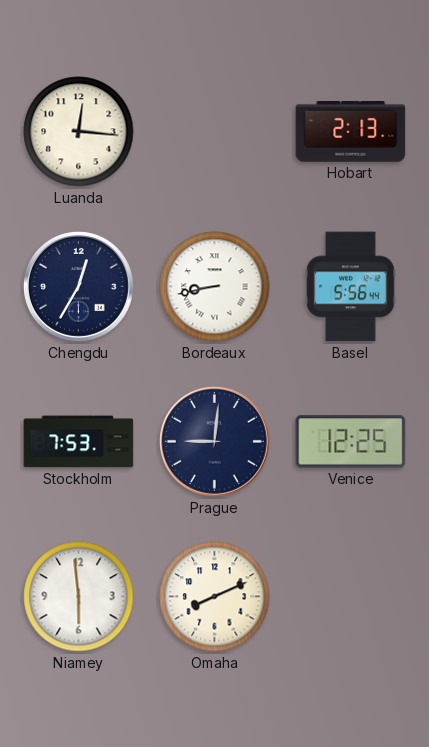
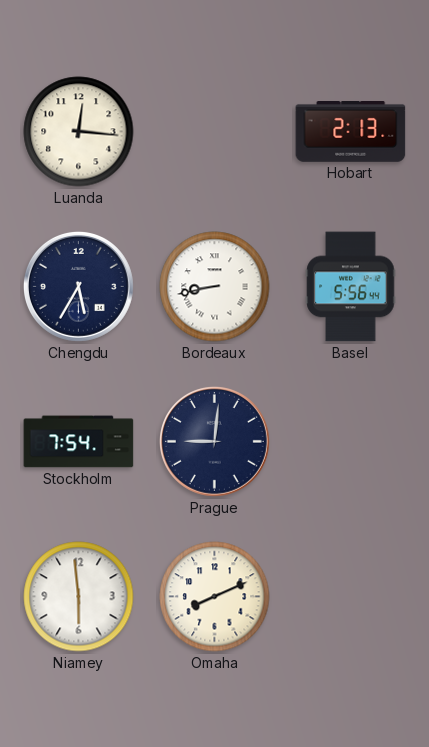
Chengdu: 12:35 -> 5:35
Stockholm: 7:53 -> 7:54
Venice: 12:25 -> none
